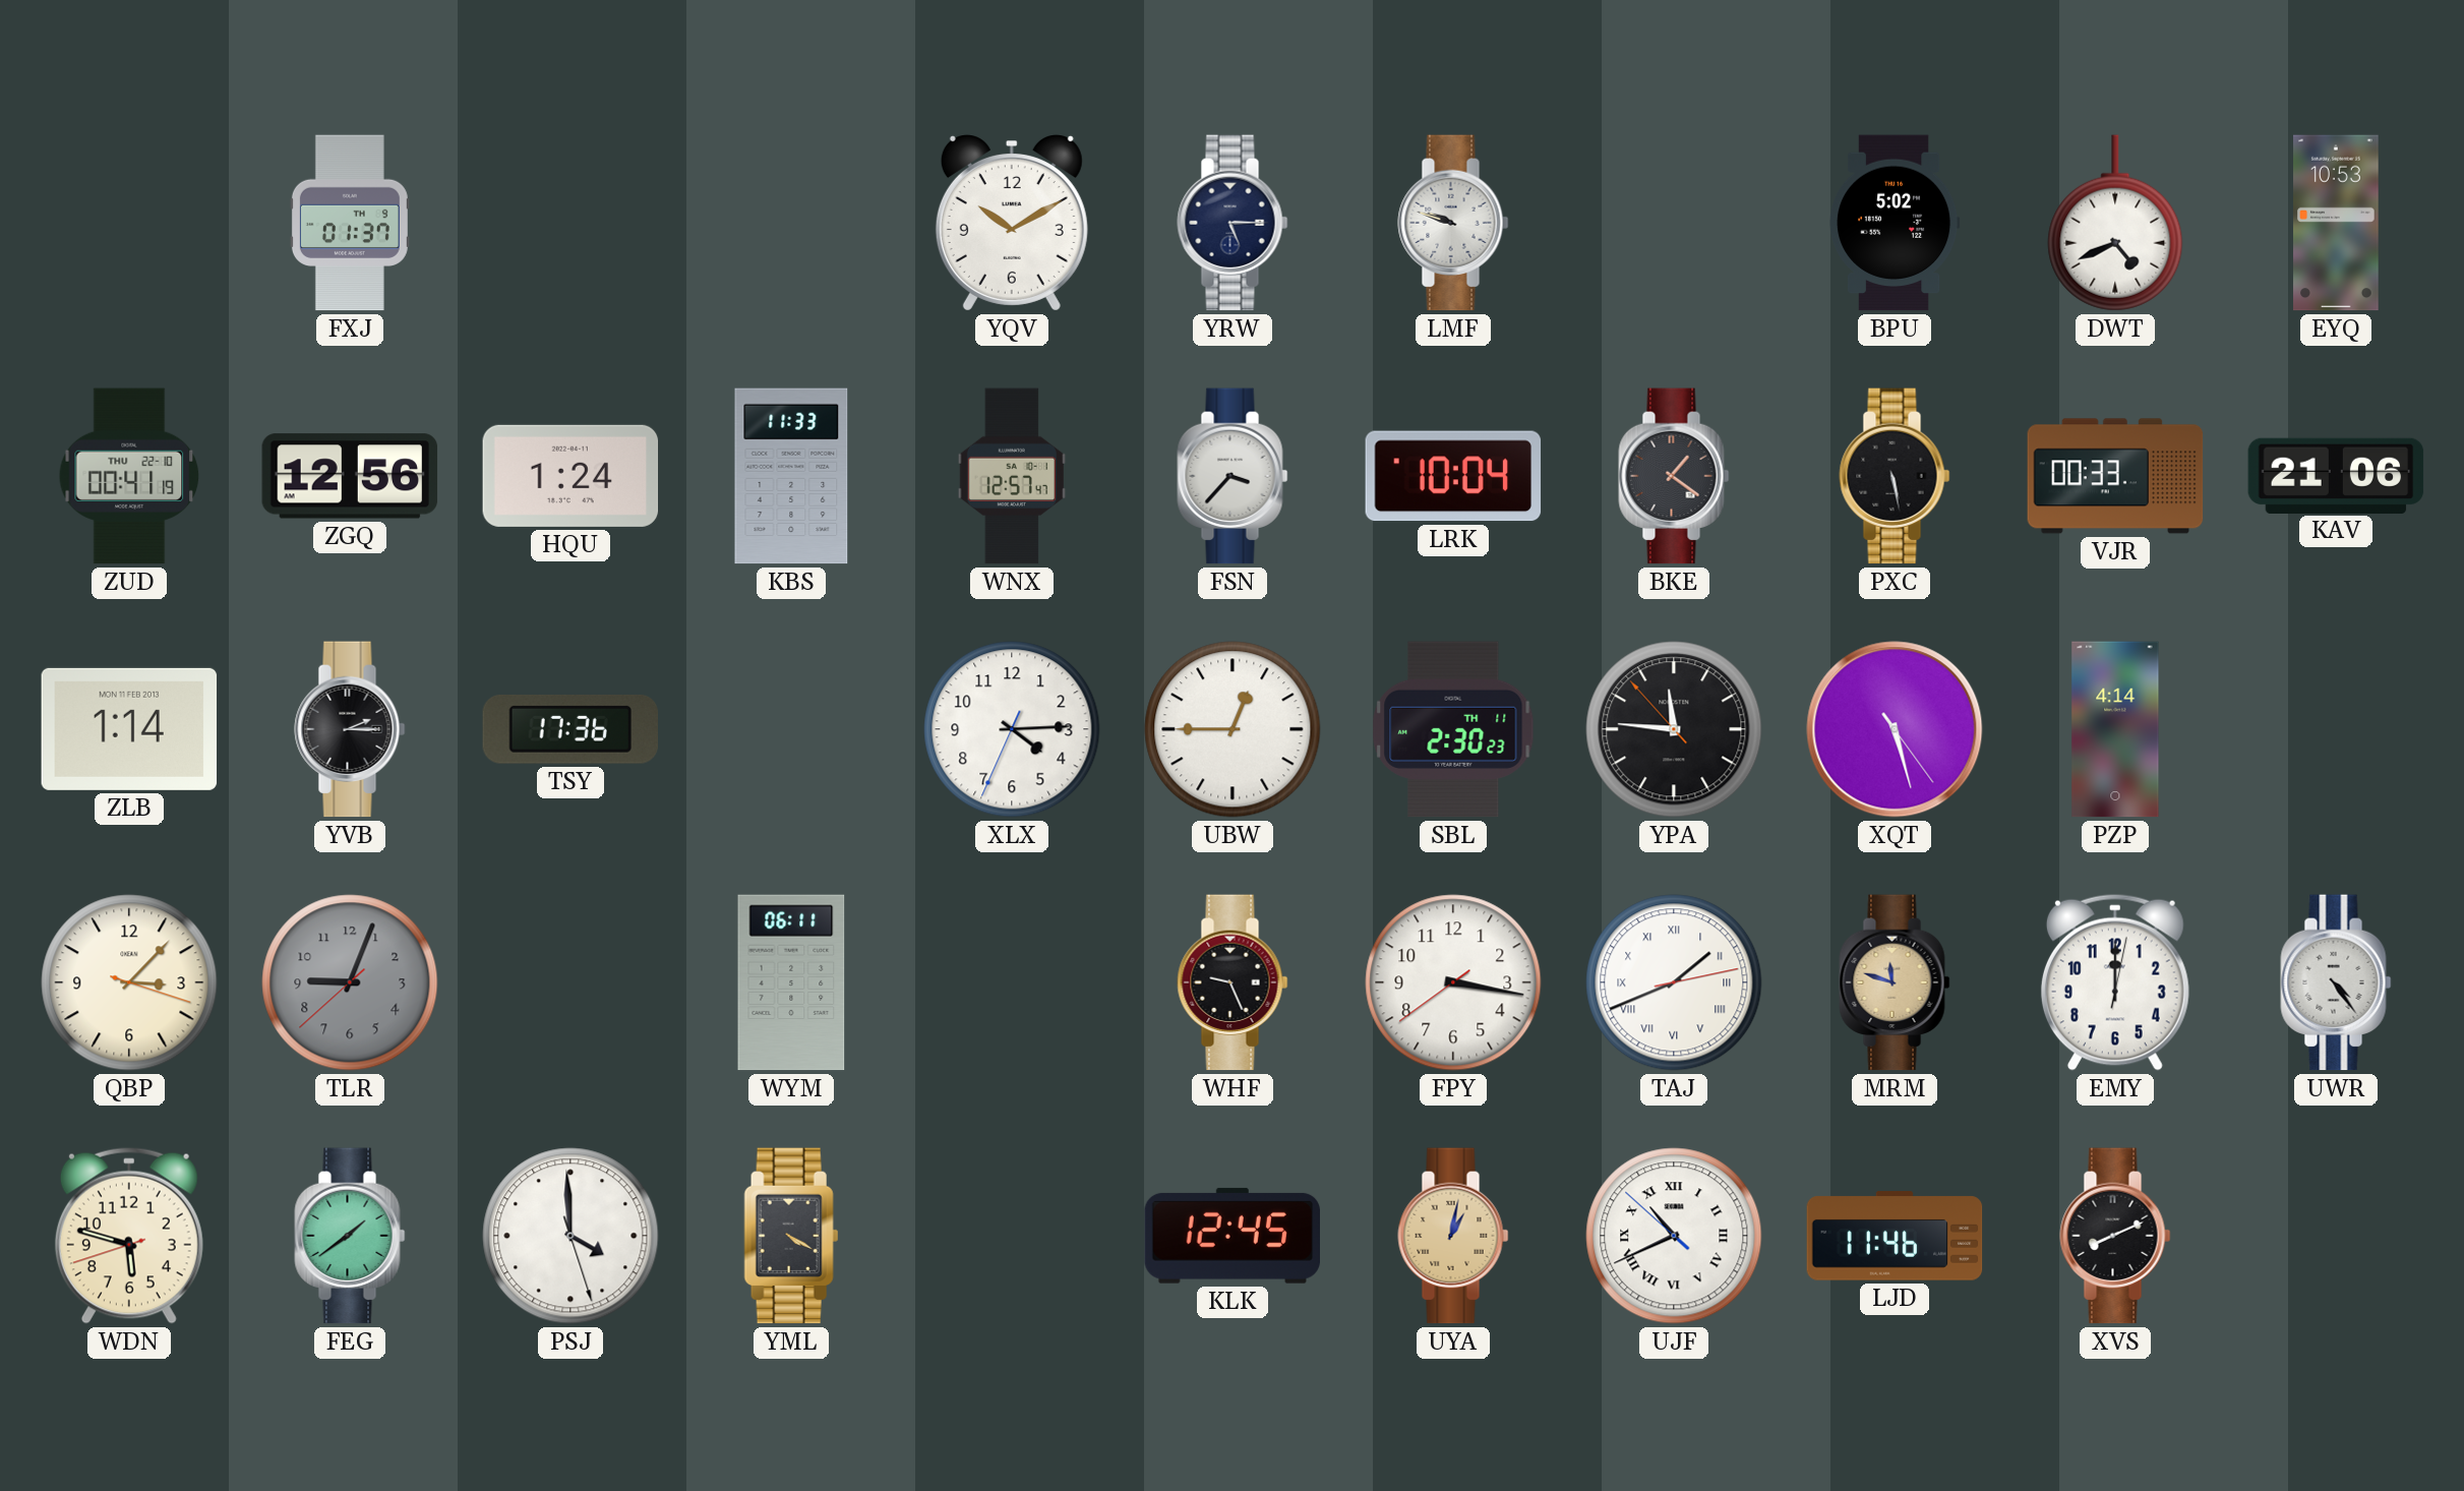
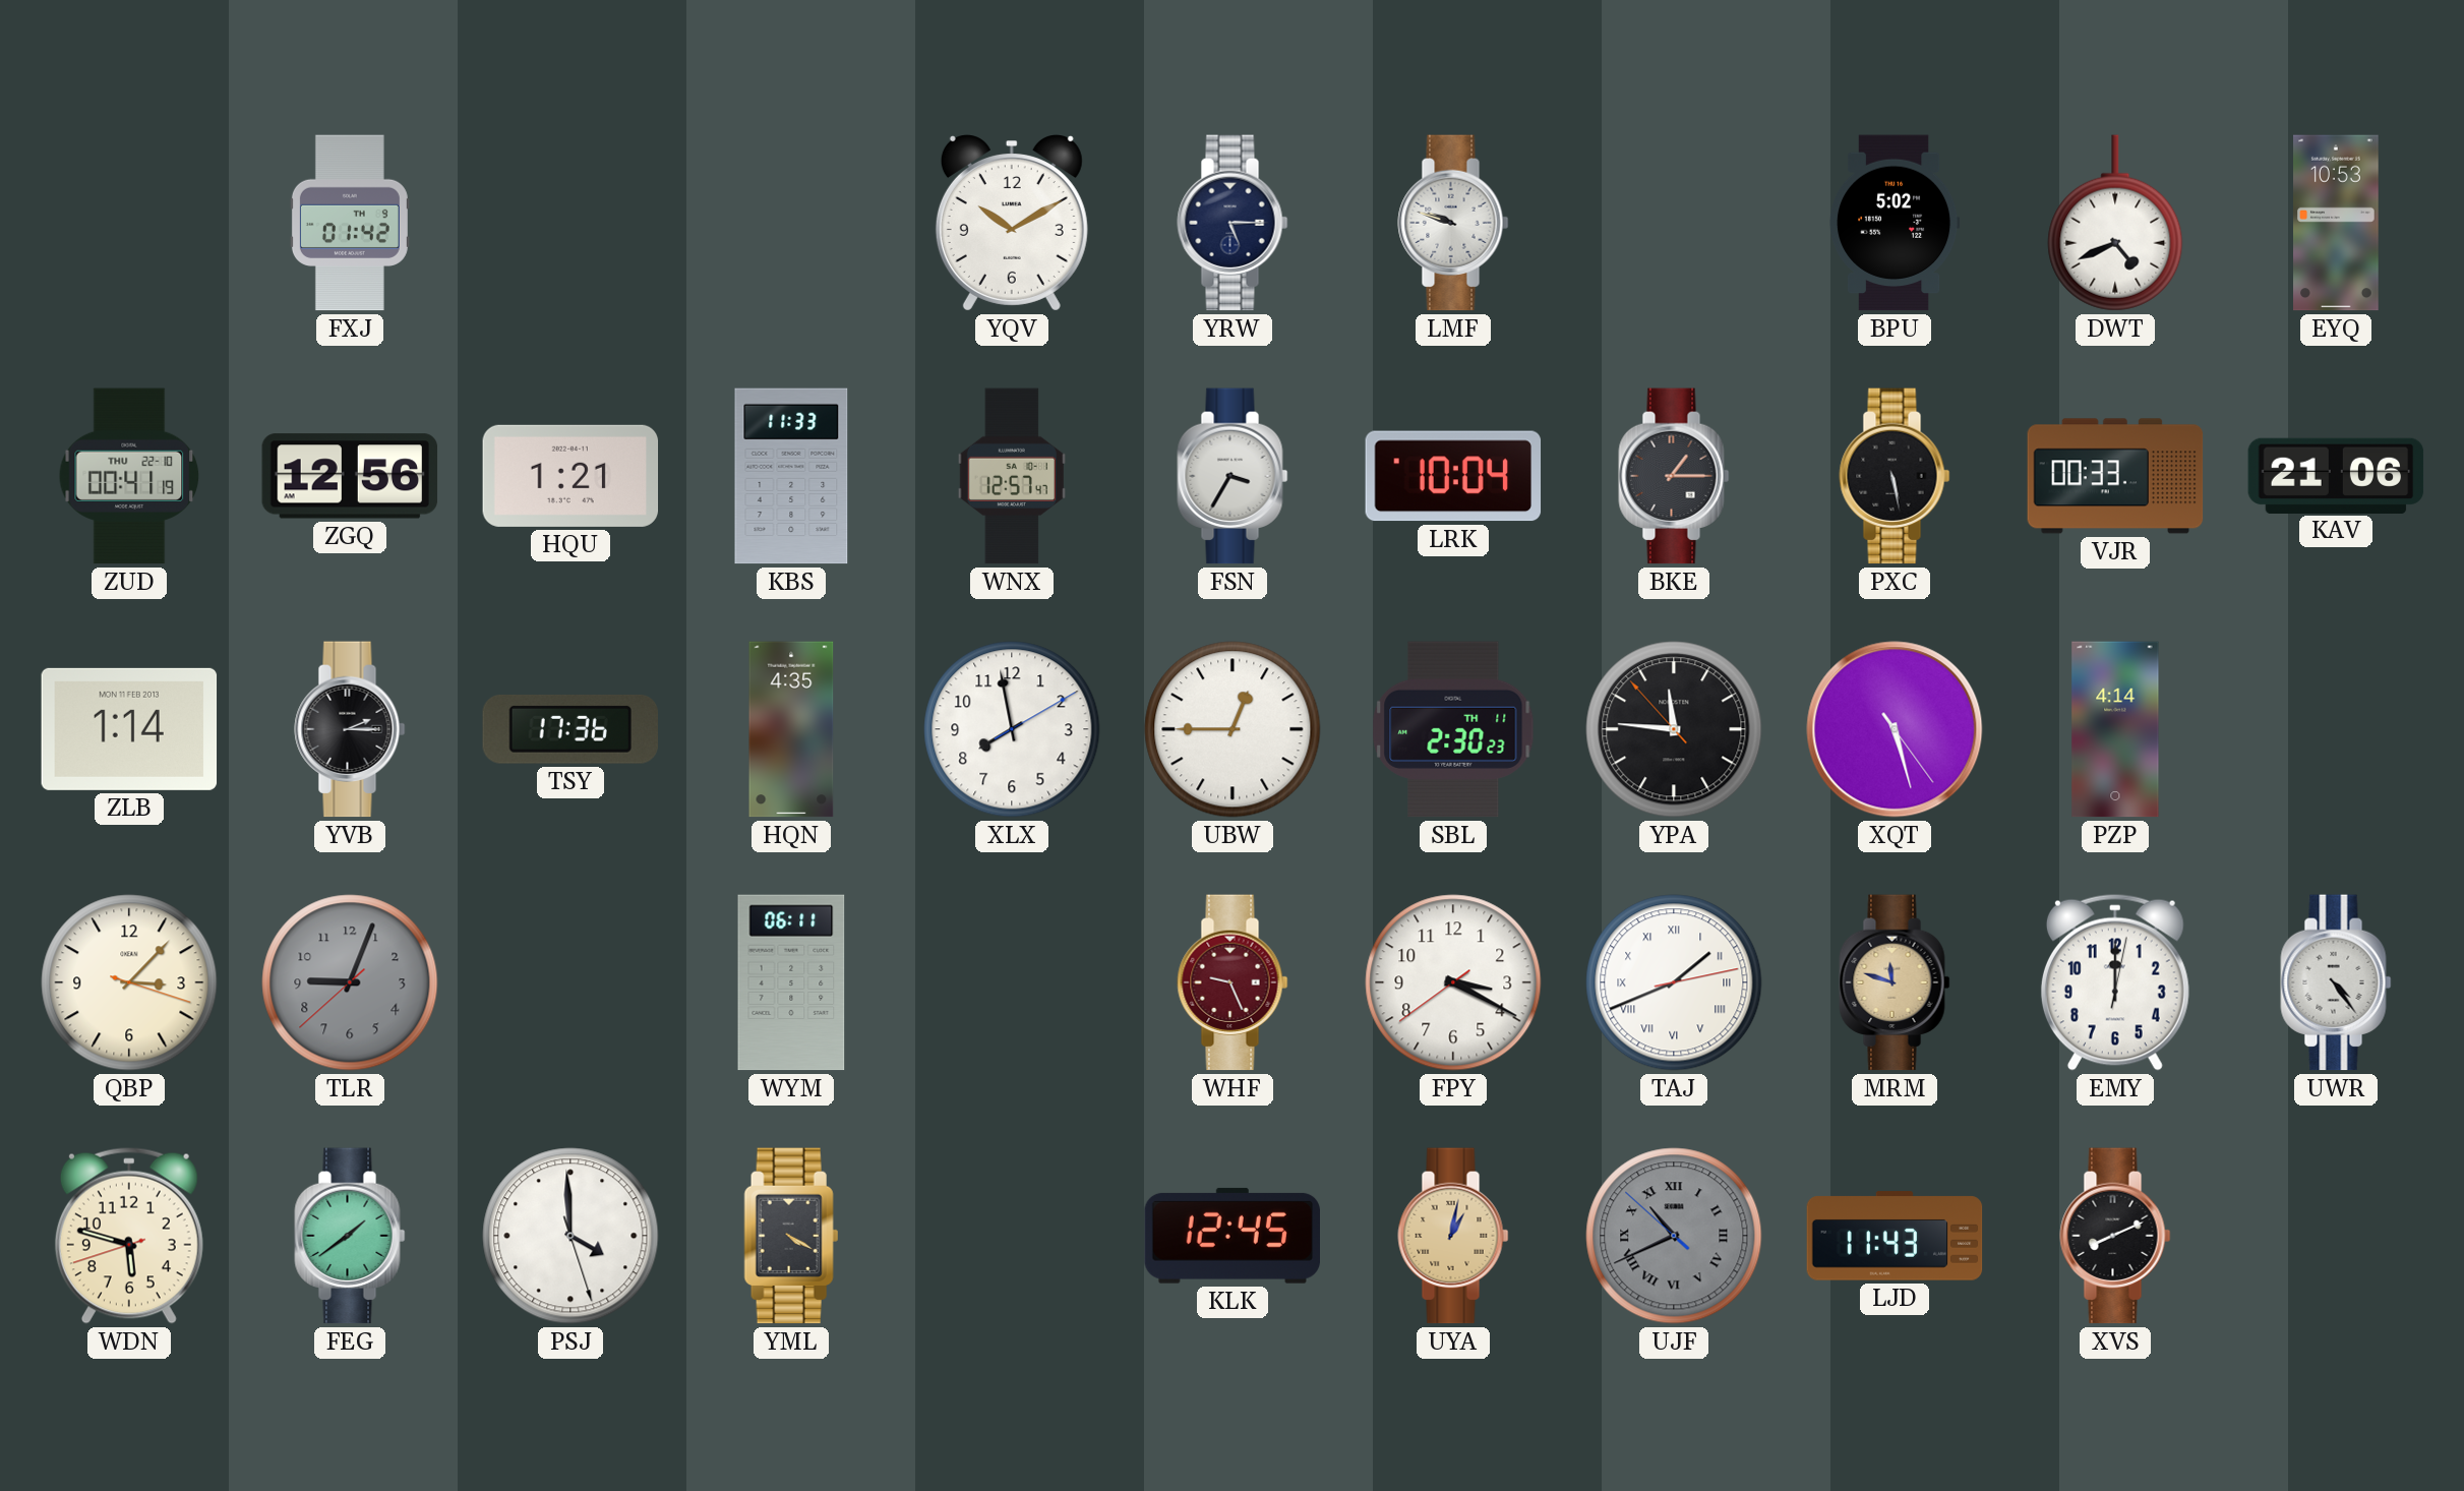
FXJ: 01:37 -> 01:42
HQU: 1:24 -> 1:21
FSN: 3:37 -> 3:35
BKE: 1:21 -> 1:15
HQN: none -> 4:35
XLX: 4:14 -> 7:58
WHF dial: black -> burgundy
FPY: 3:16 -> 3:19
UJF dial: white -> grey
LJD: 11:46 -> 11:43
